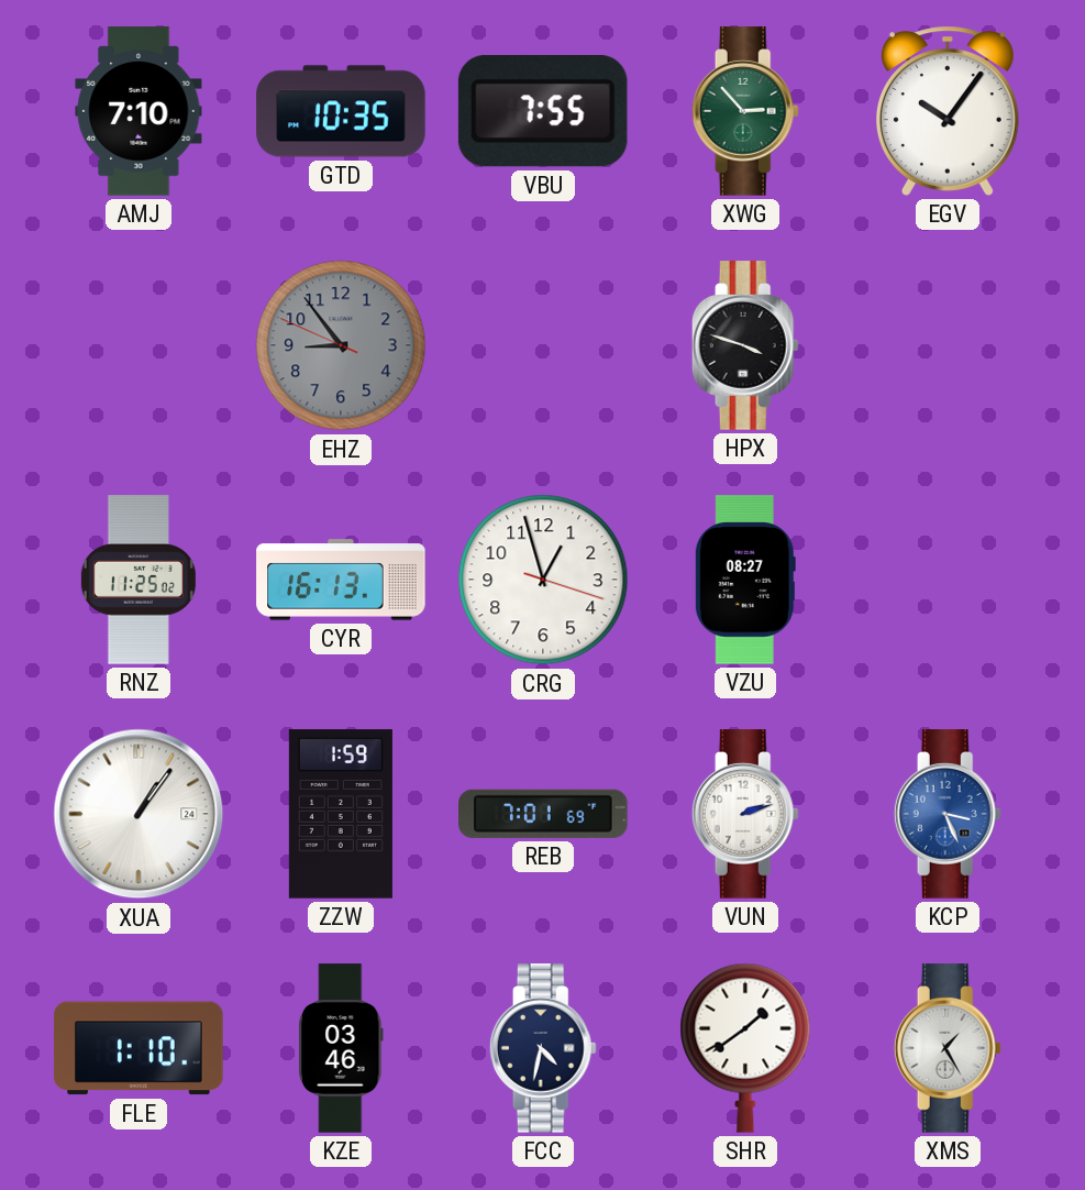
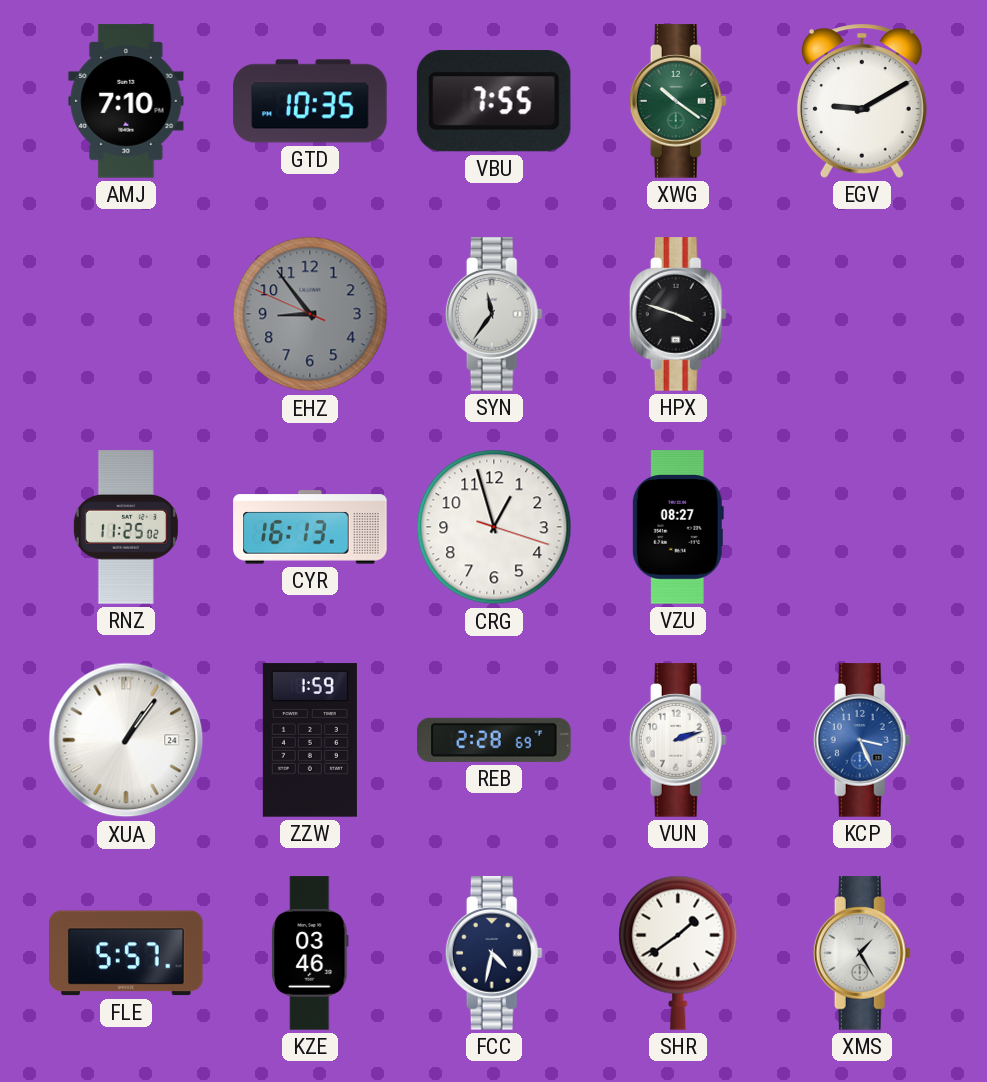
XWG: 2:53 -> 10:21
EGV: 10:06 -> 9:10
SYN: none -> 11:36
REB: 7:01 -> 2:28
FLE: 1:10 -> 5:57
